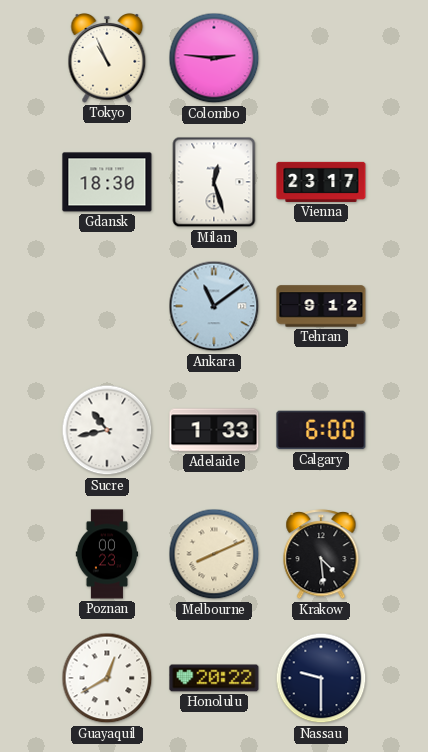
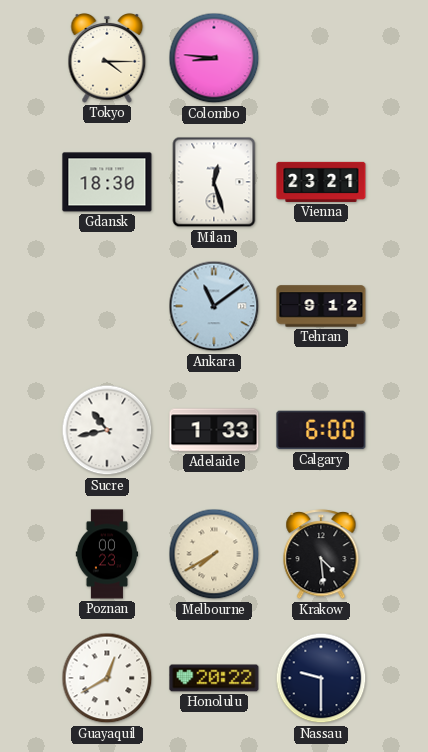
Tokyo: 10:56 -> 4:15
Colombo: 2:46 -> 8:46
Vienna: 23:17 -> 23:21
Melbourne: 8:11 -> 7:40
